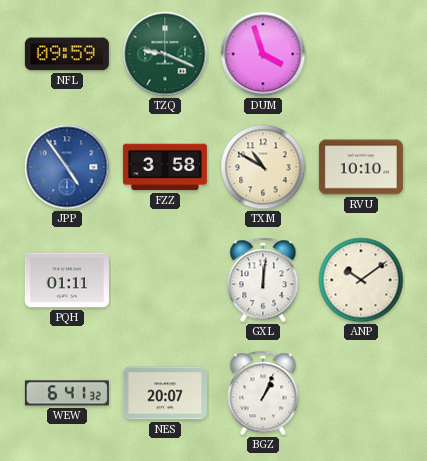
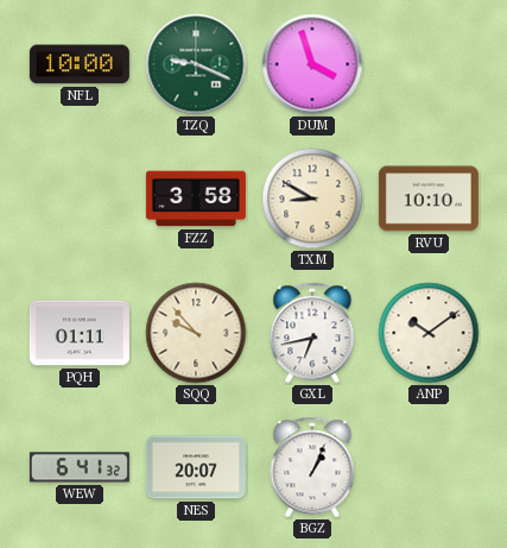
NFL: 09:59 -> 10:00
JPP: 4:54 -> none
TXM: 10:50 -> 8:50
SQQ: none -> 9:53
GXL: 12:01 -> 6:43
